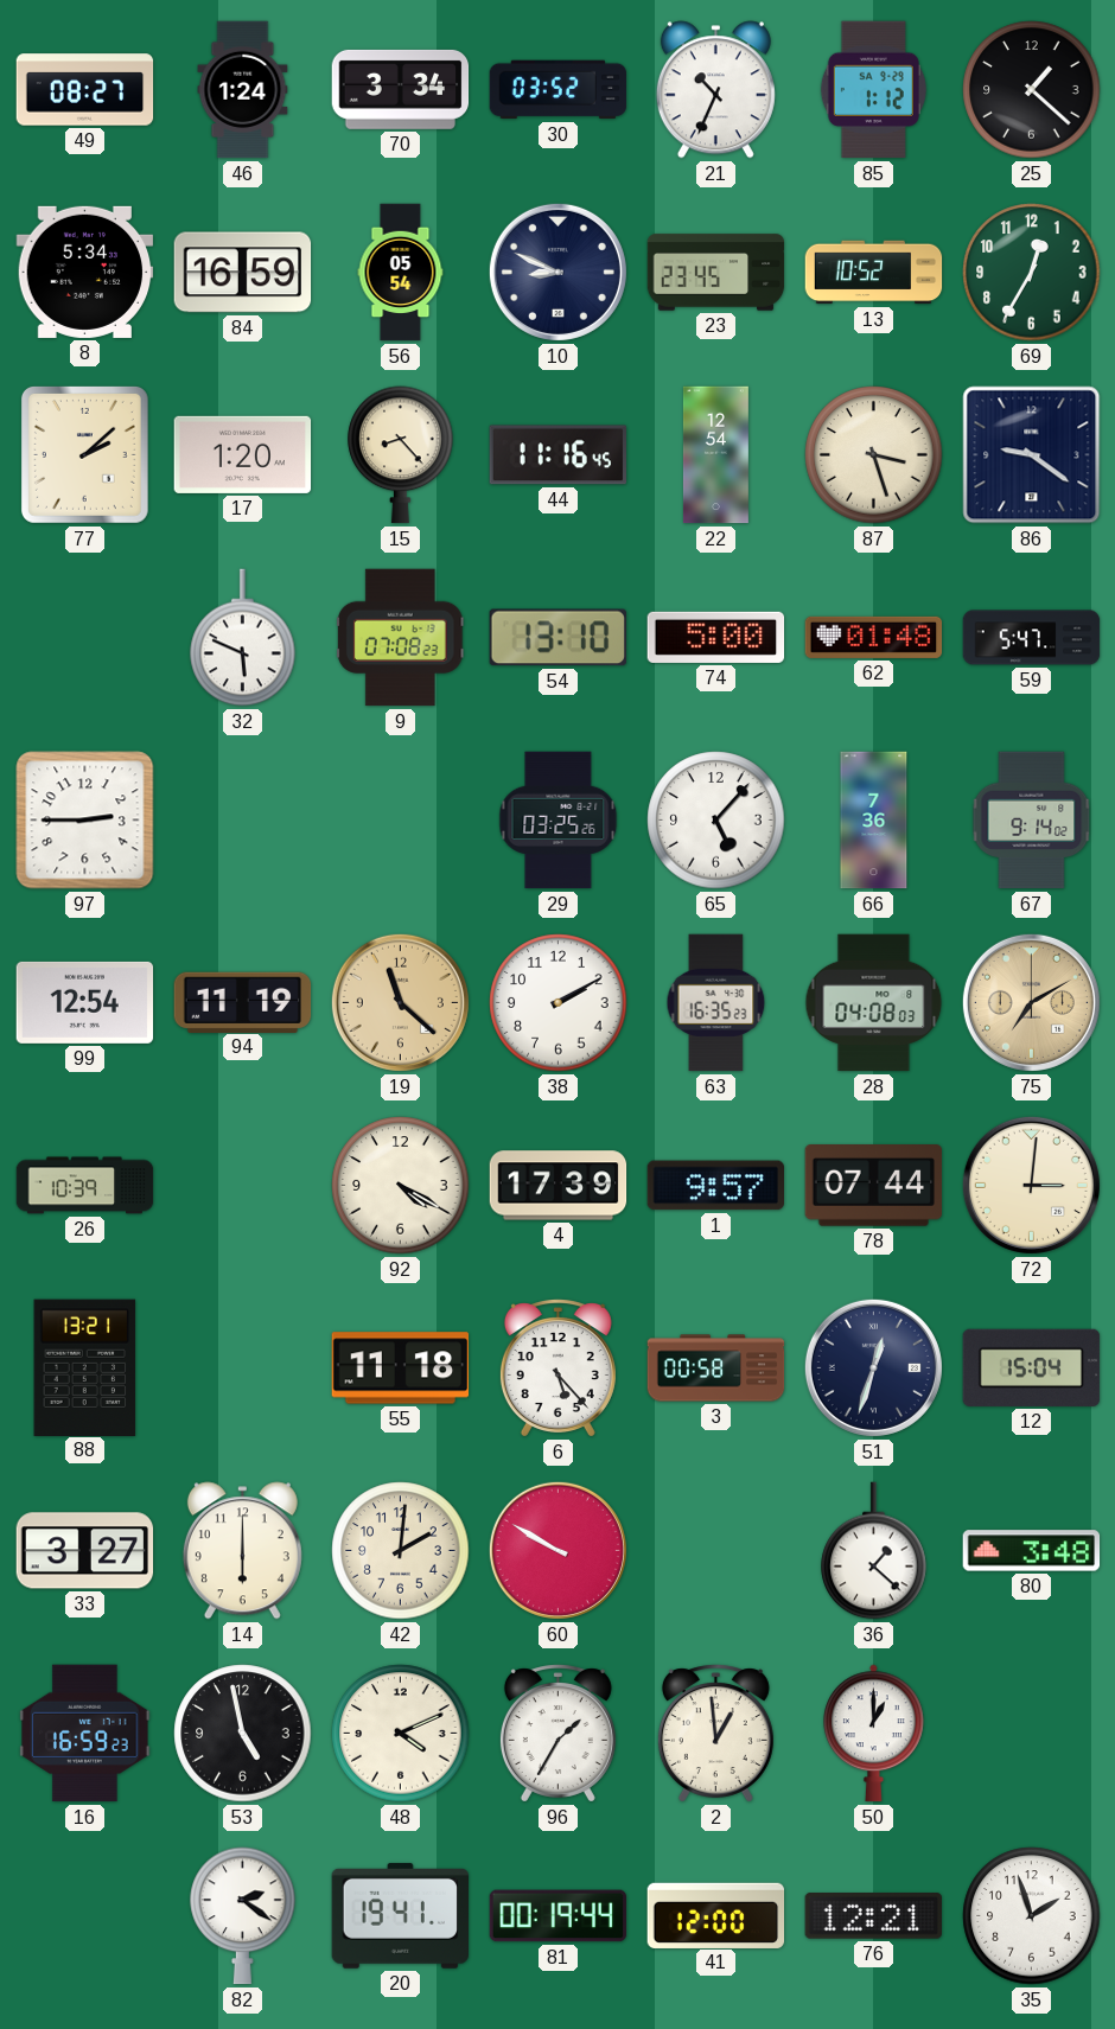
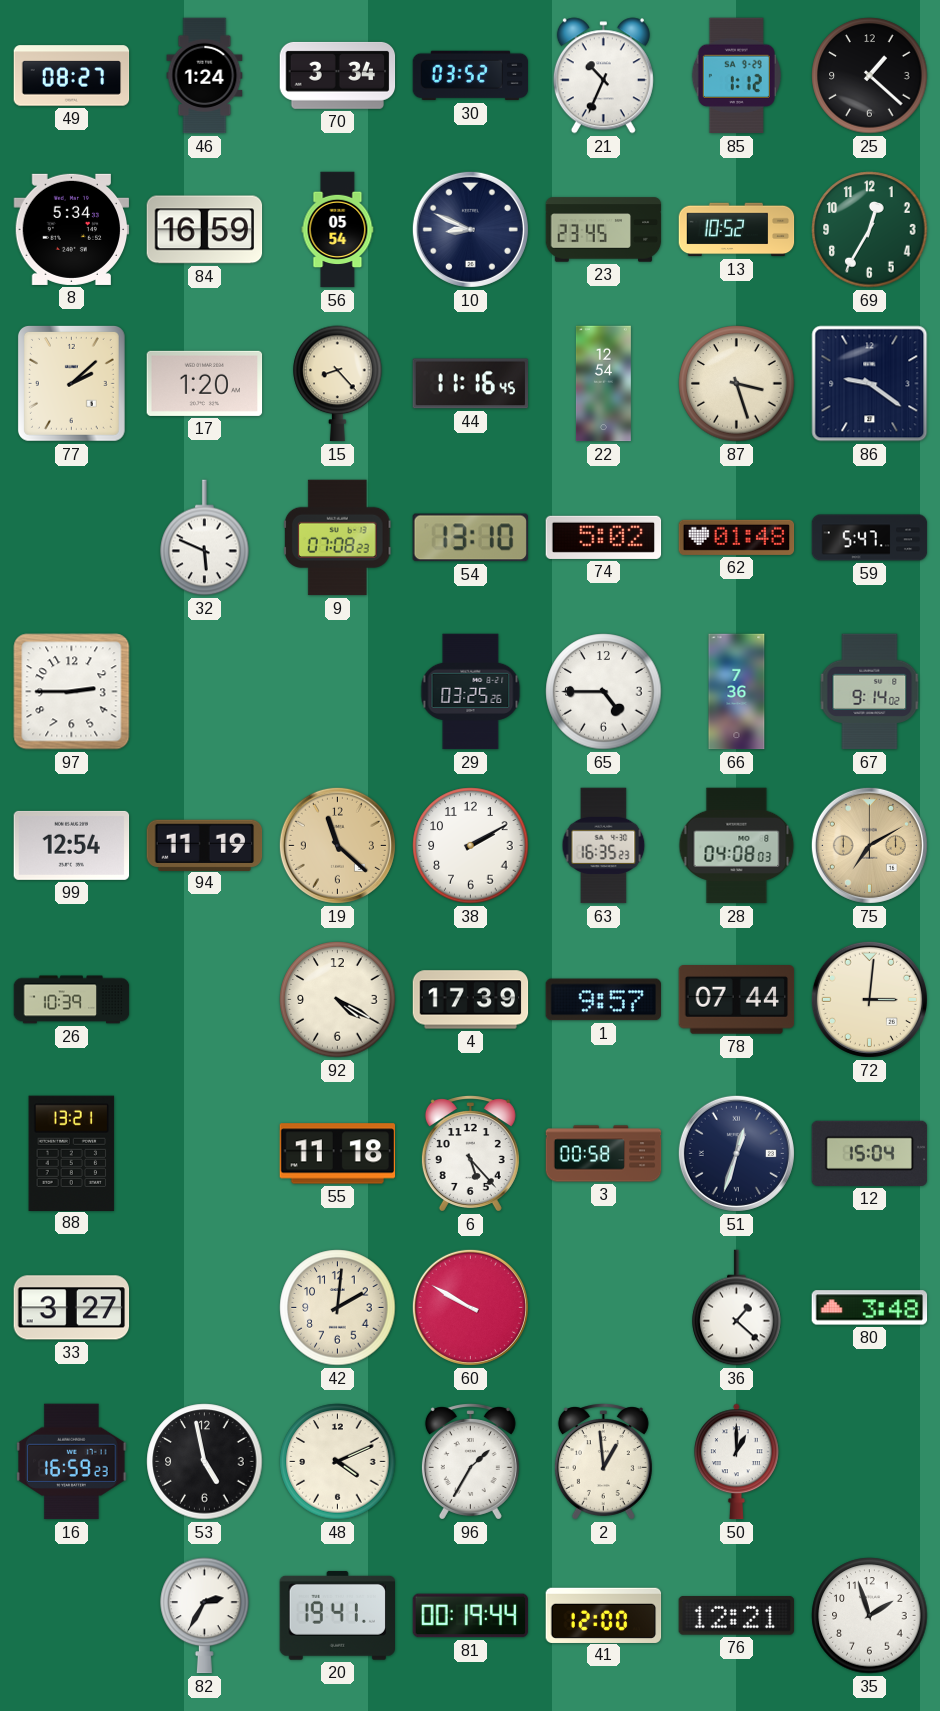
74: 5:00 -> 5:02
65: 5:07 -> 4:45
14: 6:00 -> none
82: 2:21 -> 2:35
